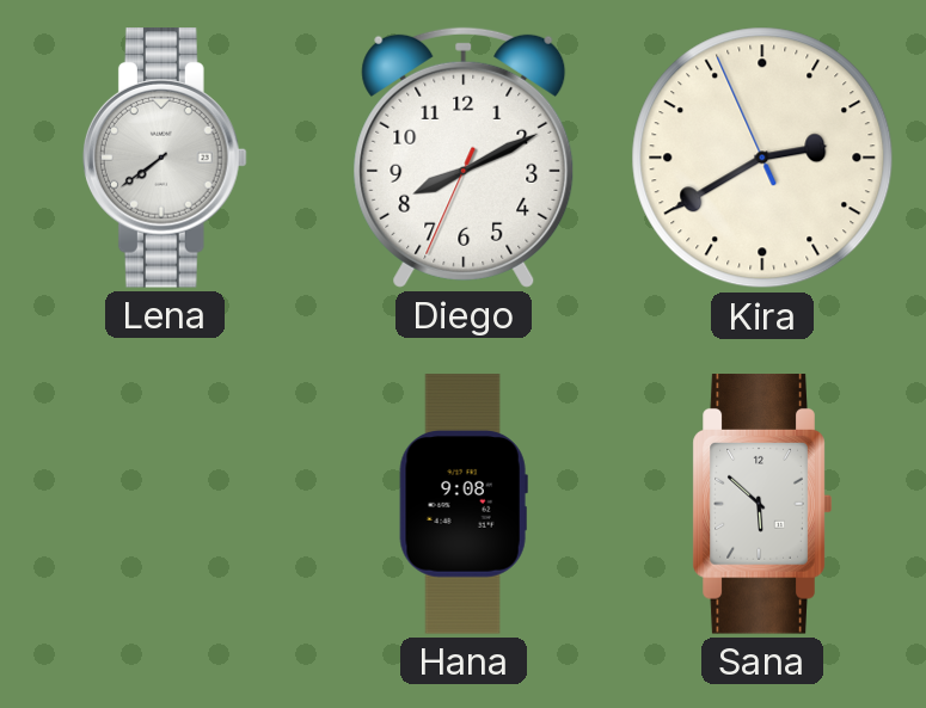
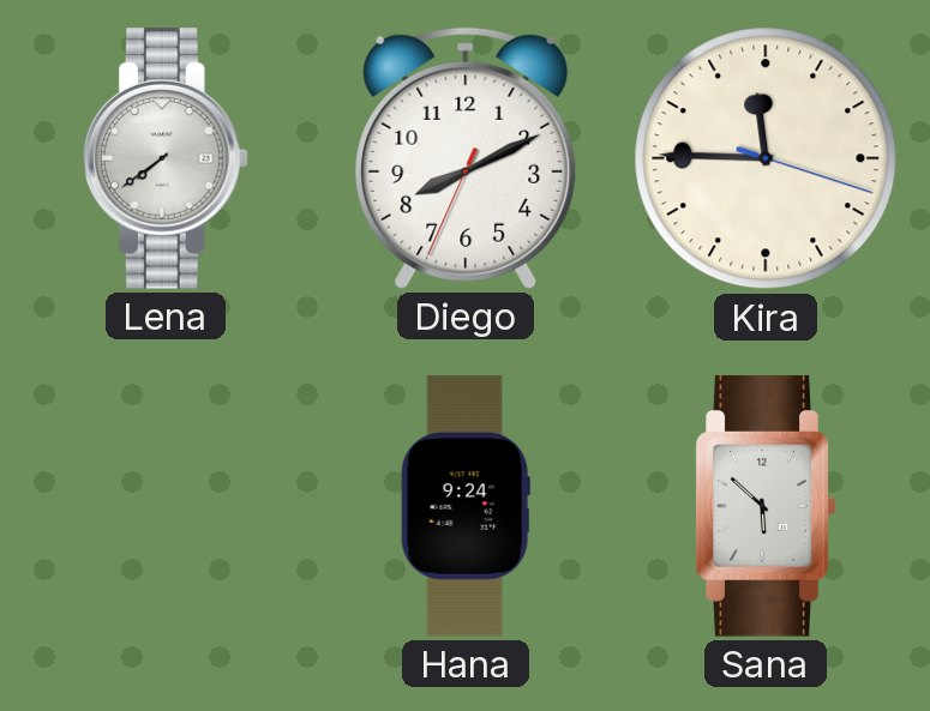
Kira: 2:39 -> 11:45
Hana: 9:08 -> 9:24
